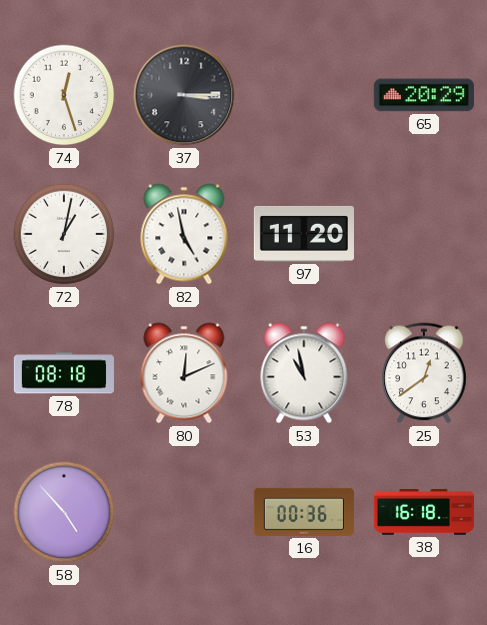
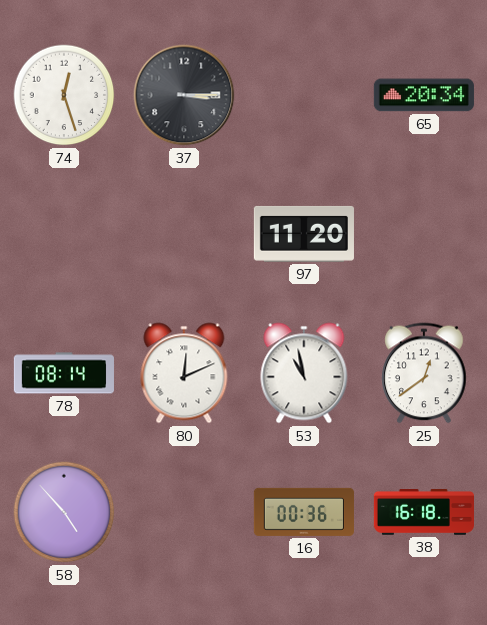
65: 20:29 -> 20:34
72: 1:02 -> none
82: 4:58 -> none
78: 08:18 -> 08:14
